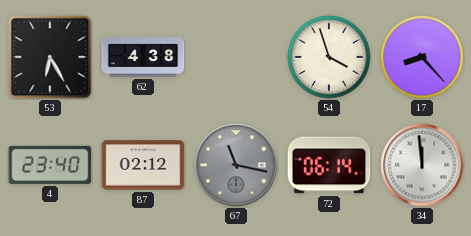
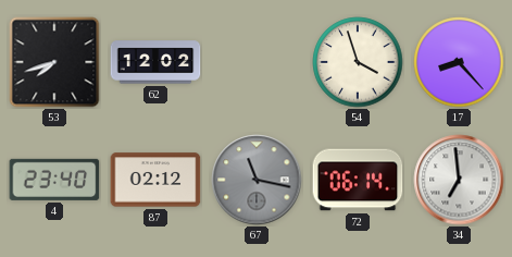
53: 6:25 -> 7:42
62: 4:38 -> 12:02
34: 11:59 -> 6:59
